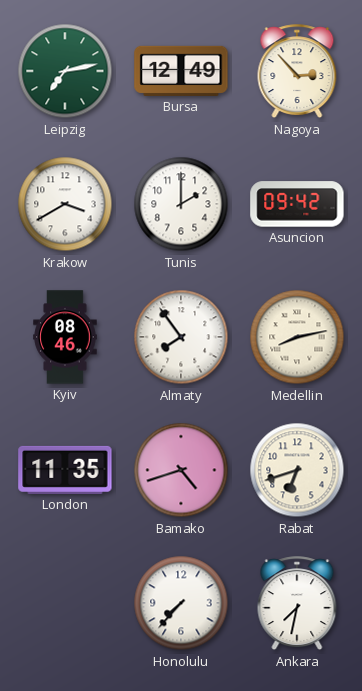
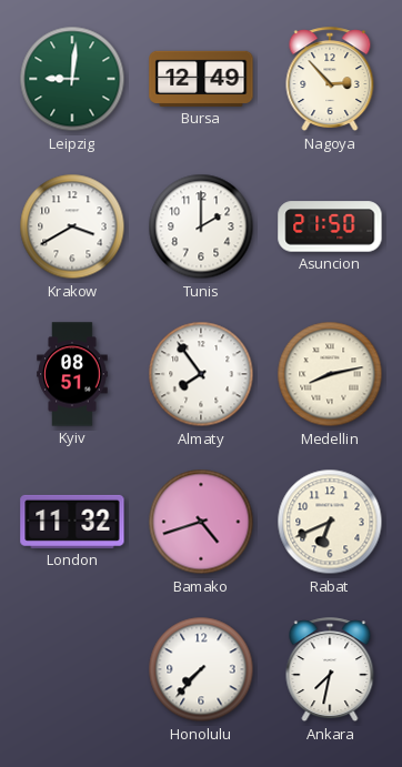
Leipzig: 7:13 -> 9:01
Asuncion: 09:42 -> 21:50
Kyiv: 08:46 -> 08:51
London: 11:35 -> 11:32
Rabat: 6:42 -> 6:41
